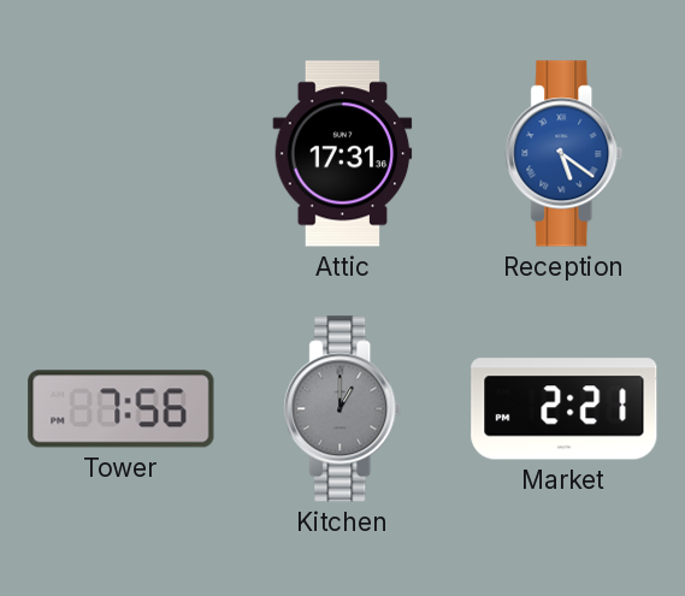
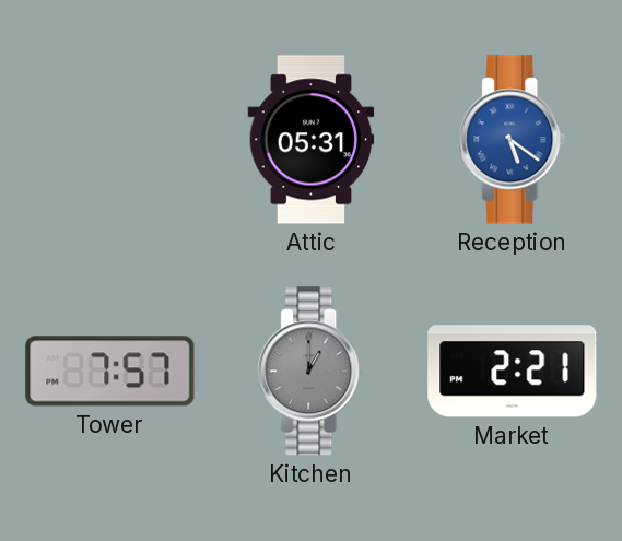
Attic: 17:31 -> 05:31
Tower: 7:56 -> 7:57
